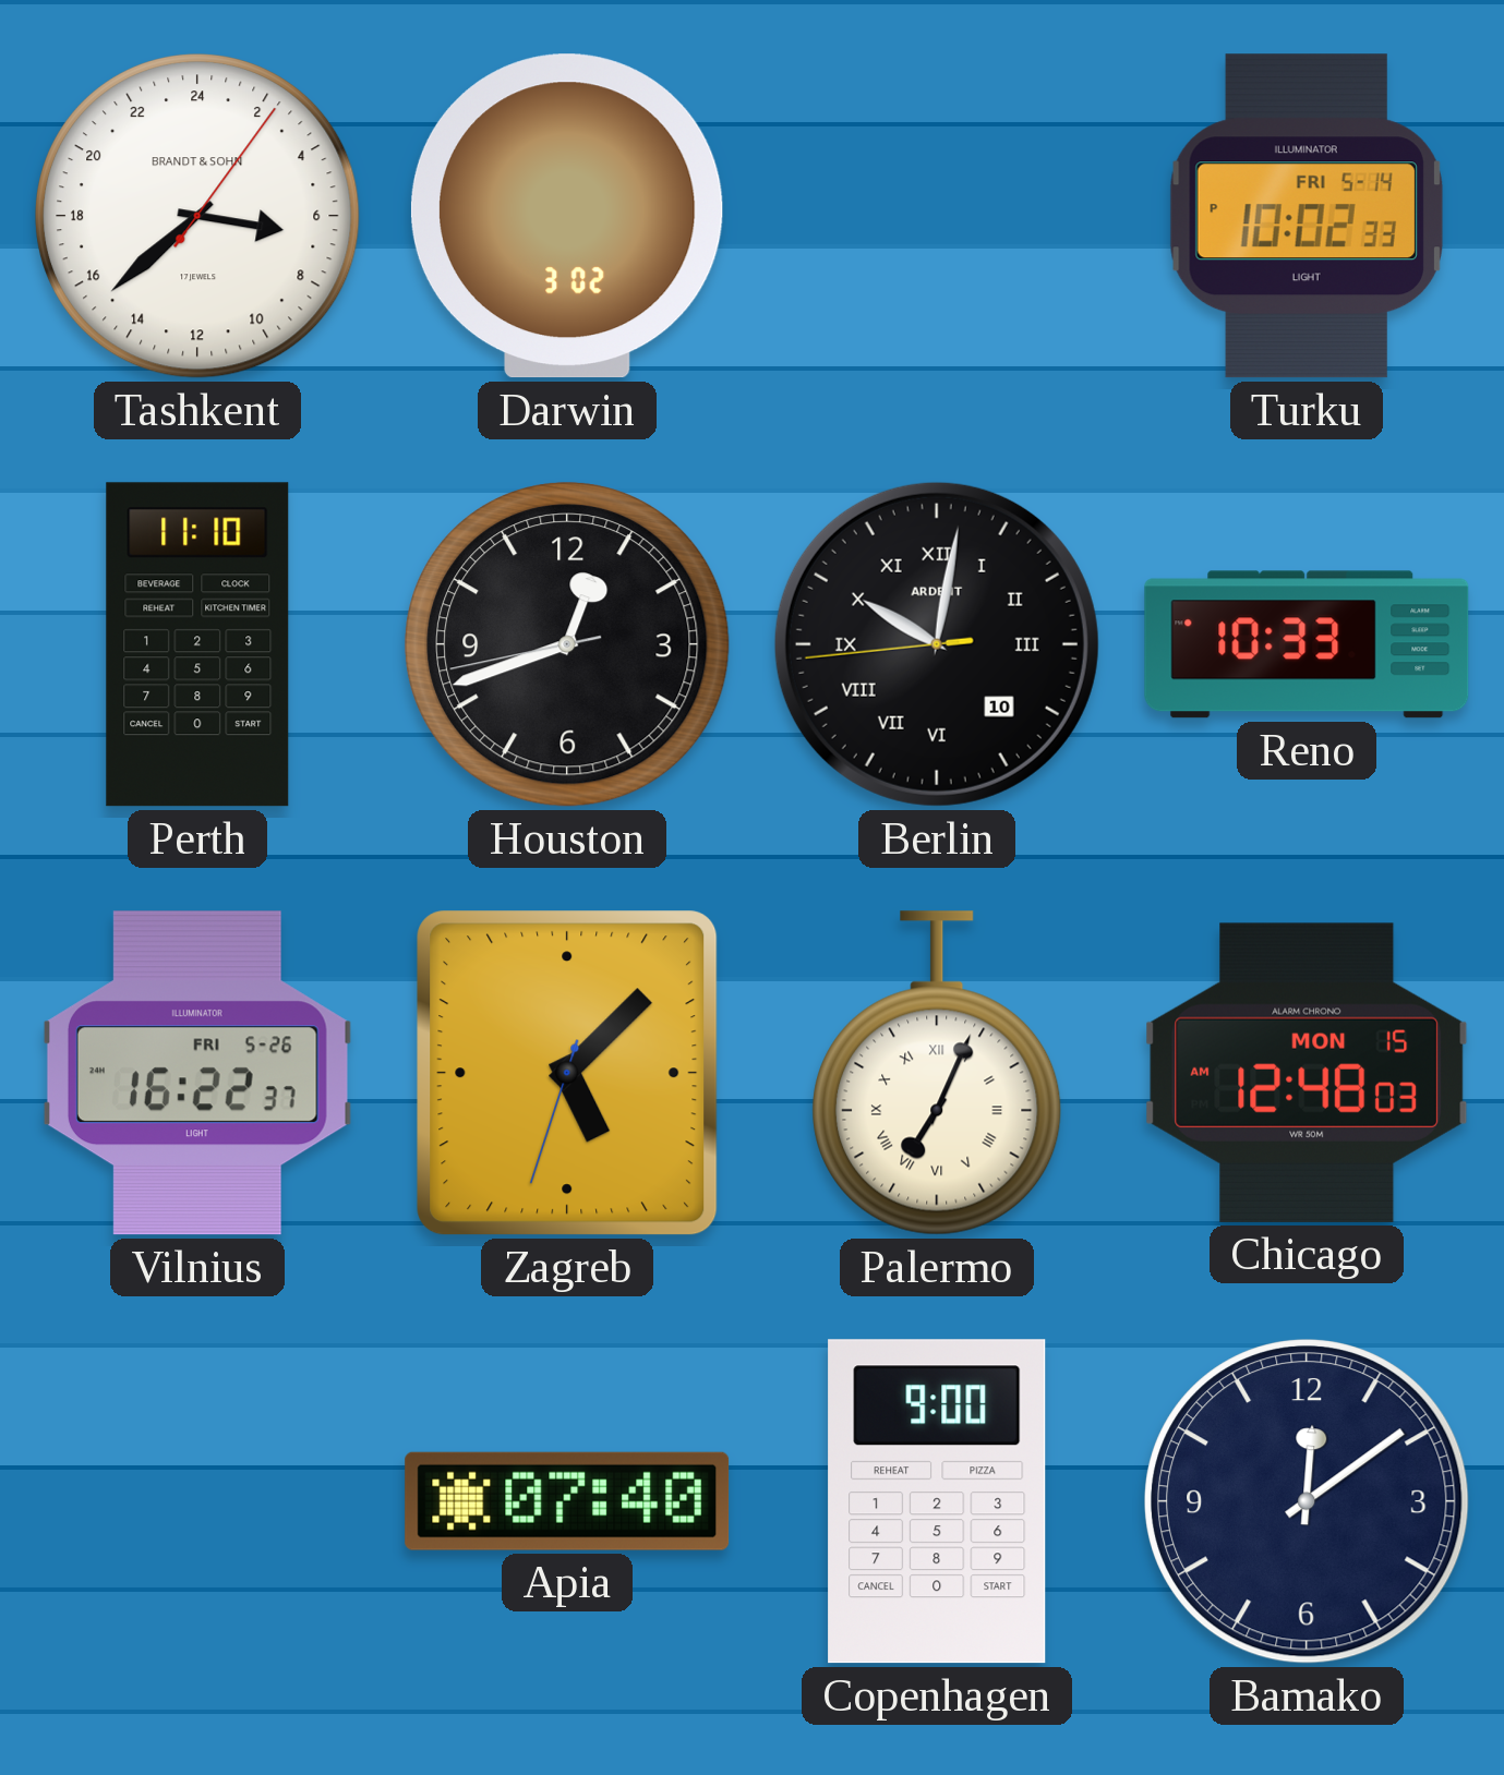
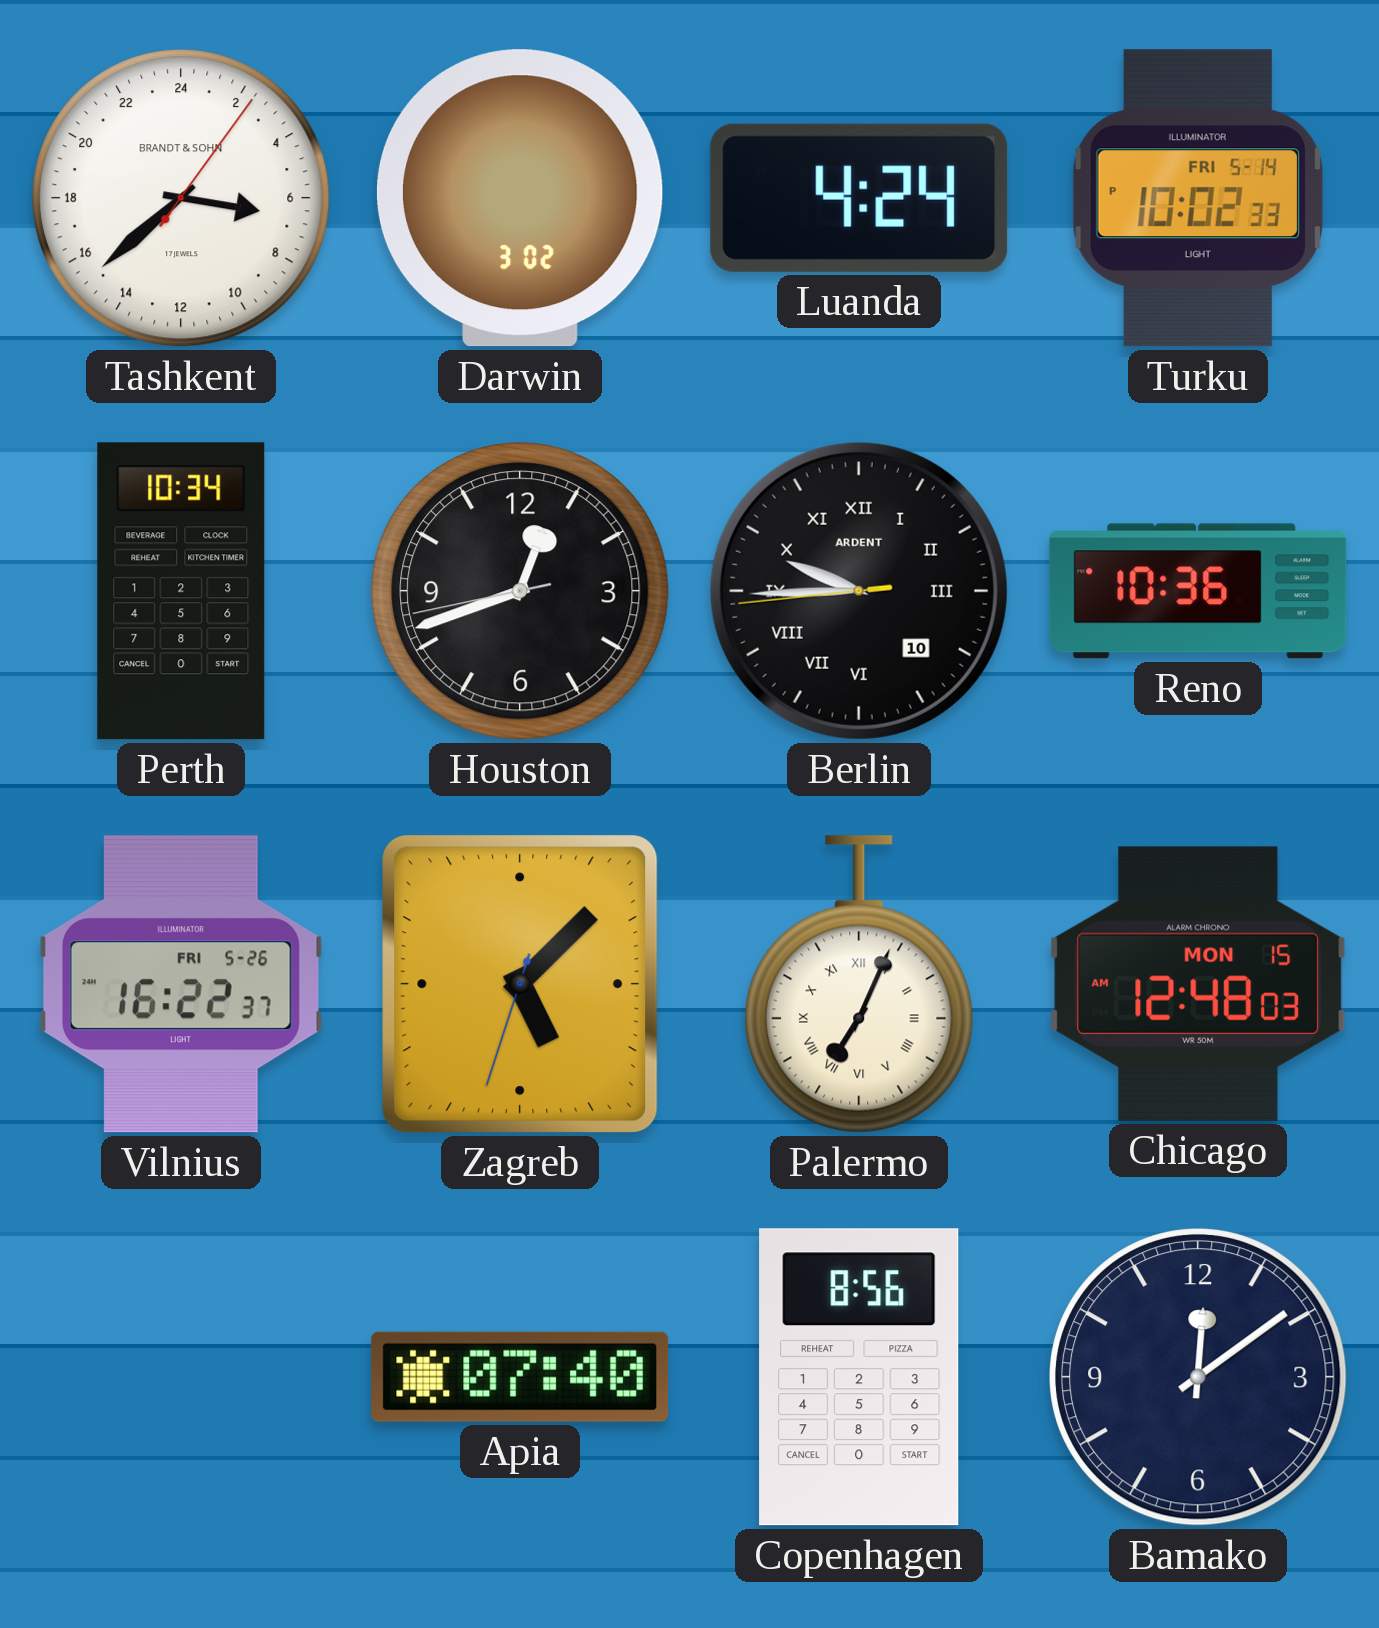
Luanda: none -> 4:24
Perth: 11:10 -> 10:34
Berlin: 10:01 -> 9:44
Reno: 10:33 -> 10:36
Copenhagen: 9:00 -> 8:56
